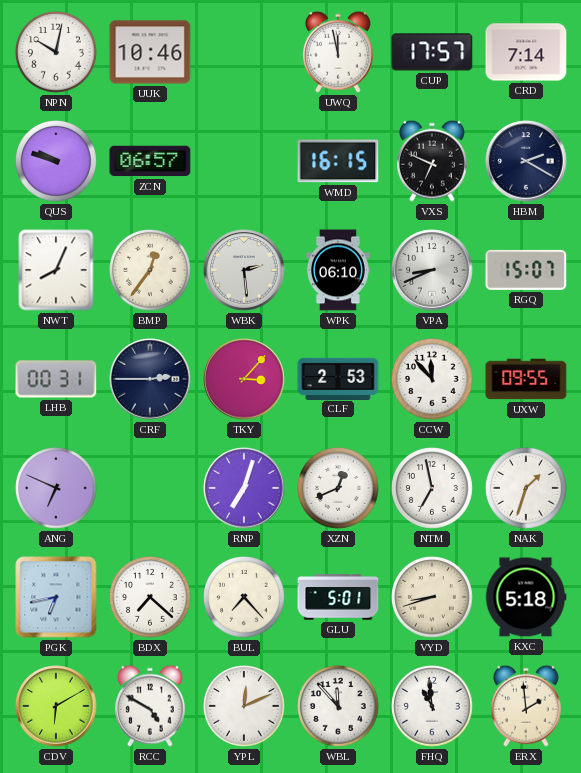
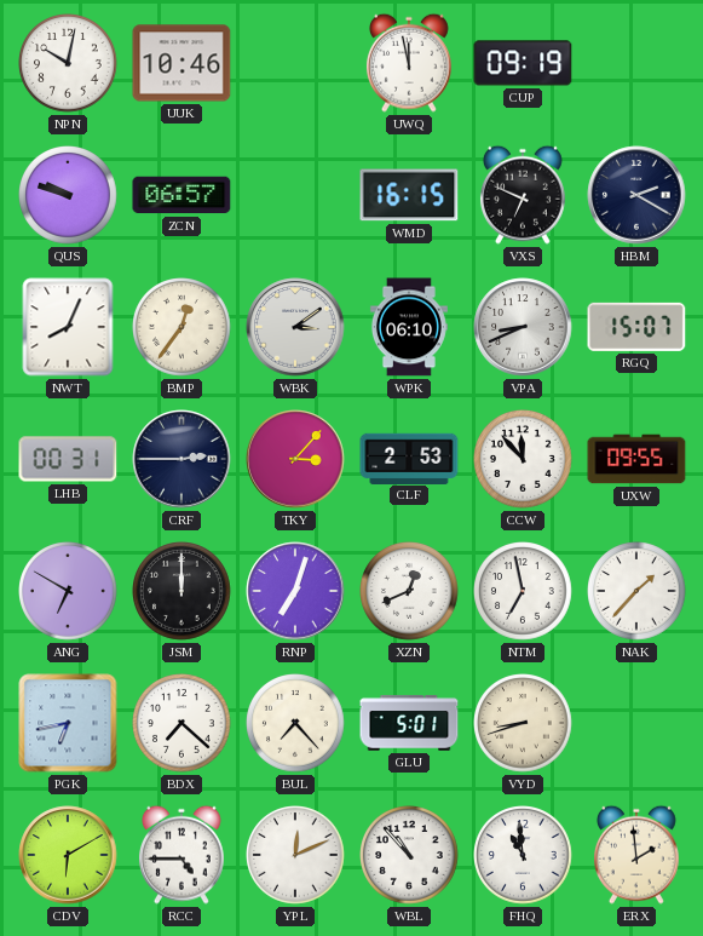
CUP: 17:57 -> 09:19
CRD: 7:14 -> none
WBK: 2:29 -> 3:09
ANG: 6:49 -> 6:50
JSM: none -> 12:00
NAK: 1:33 -> 1:37
KXC: 5:18 -> none
RCC: 4:50 -> 4:45
WBL: 11:53 -> 10:53
